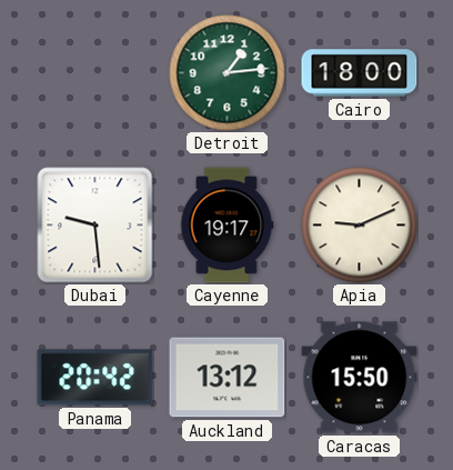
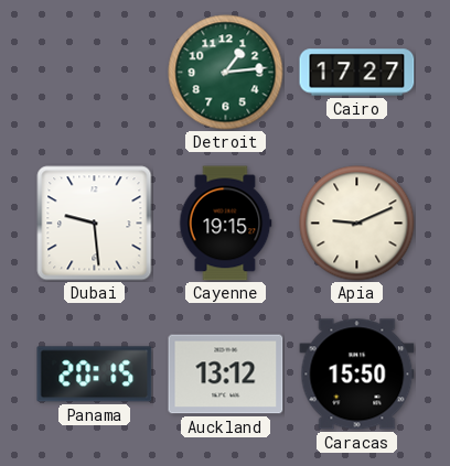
Cairo: 18:00 -> 17:27
Cayenne: 19:17 -> 19:15
Panama: 20:42 -> 20:15
